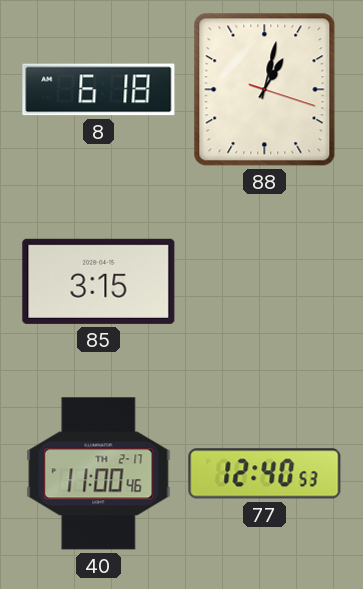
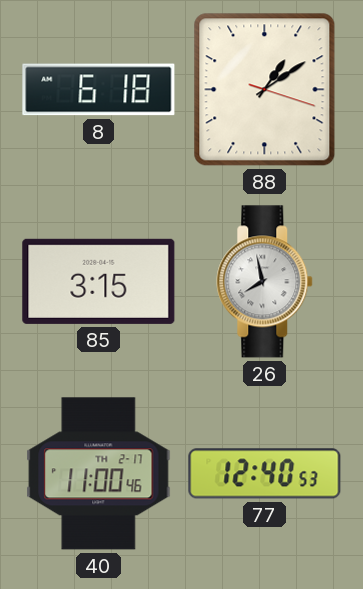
88: 1:02 -> 1:09
26: none -> 7:58
